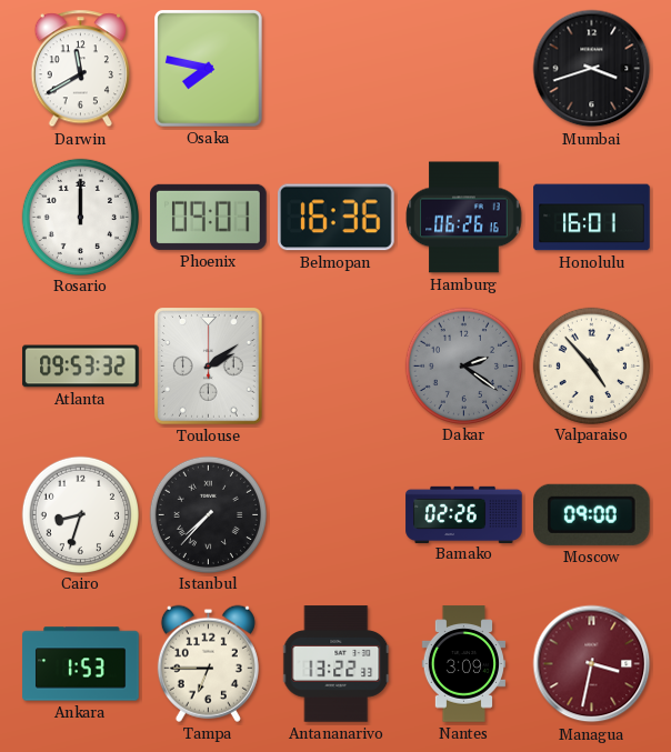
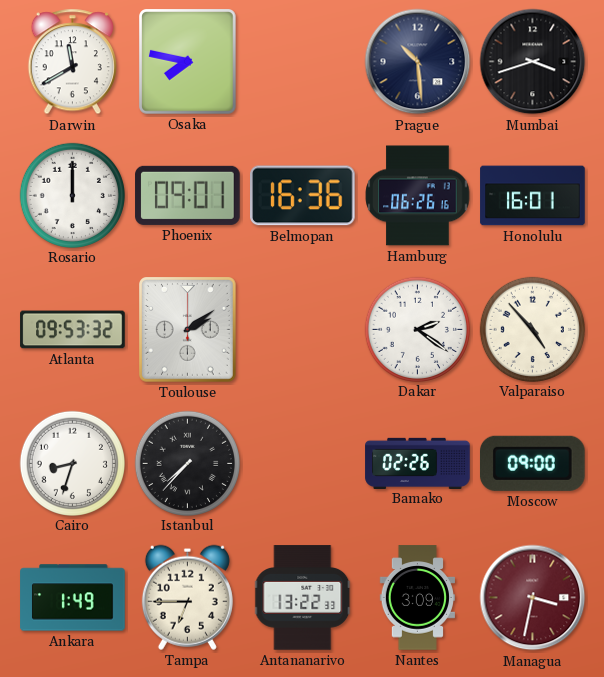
Prague: none -> 10:29
Dakar dial: grey -> white
Ankara: 1:53 -> 1:49
